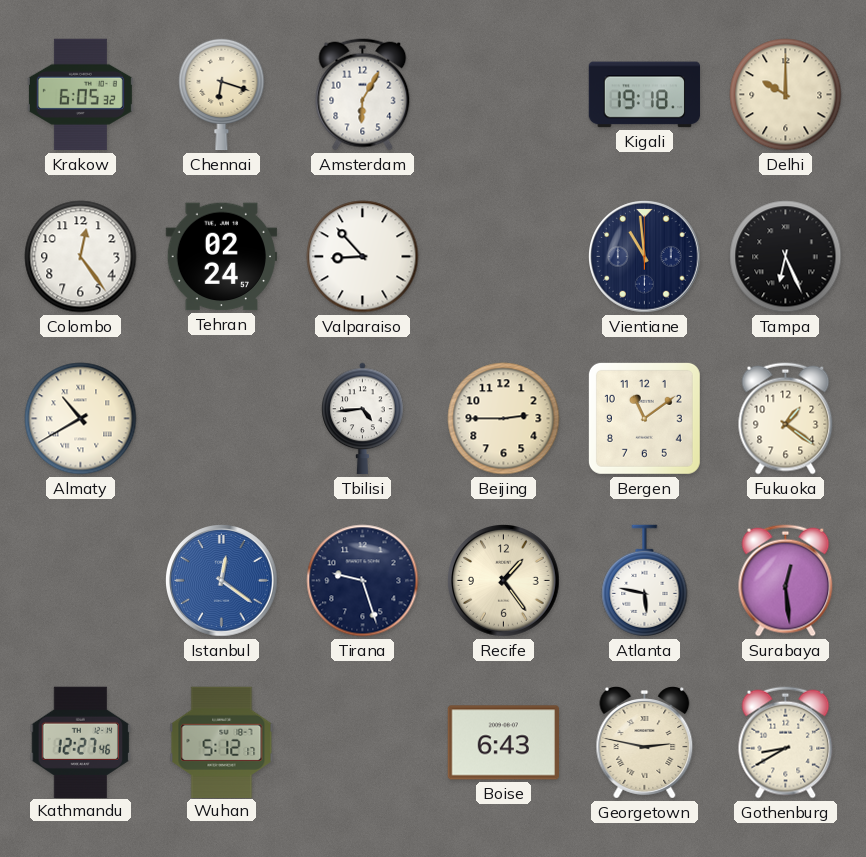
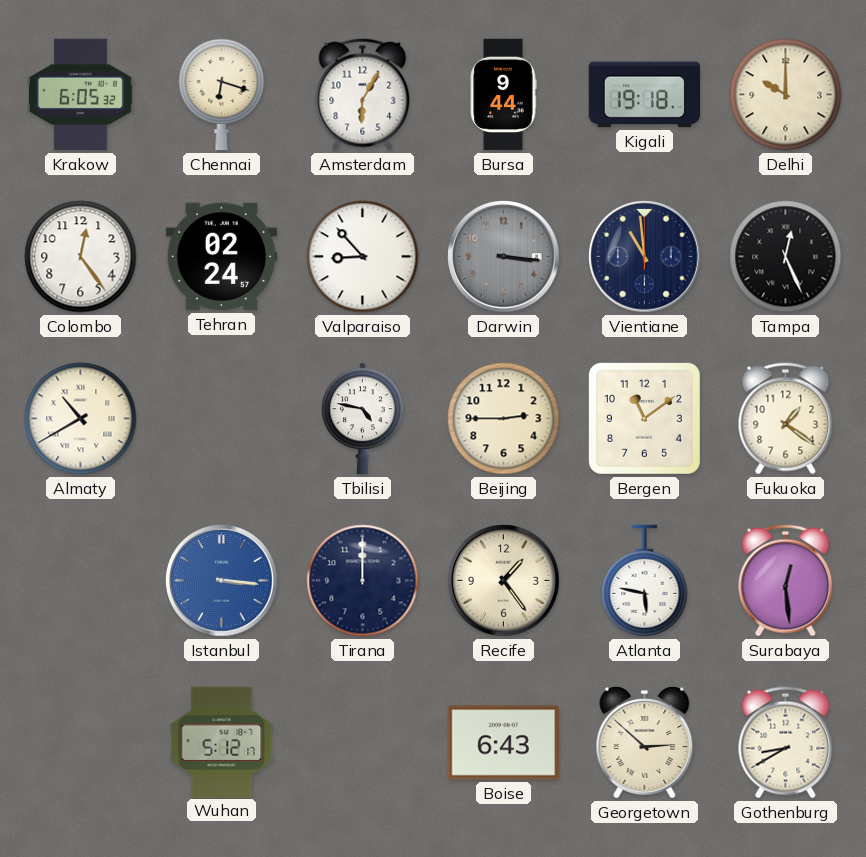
Bursa: none -> 9:44
Darwin: none -> 3:16
Tampa: 6:26 -> 12:26
Tbilisi: 4:44 -> 4:47
Istanbul: 12:21 -> 3:16
Tirana: 9:27 -> 12:00
Kathmandu: 12:27 -> none
Georgetown: 2:47 -> 2:52
